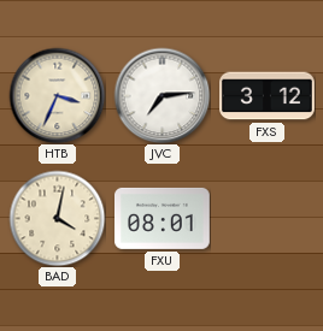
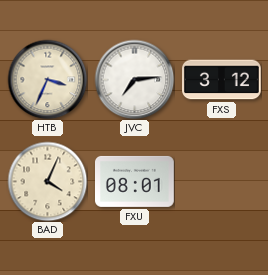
BAD: 4:02 -> 4:04
